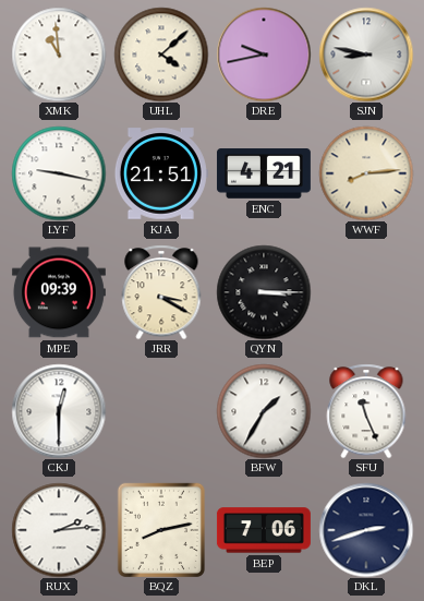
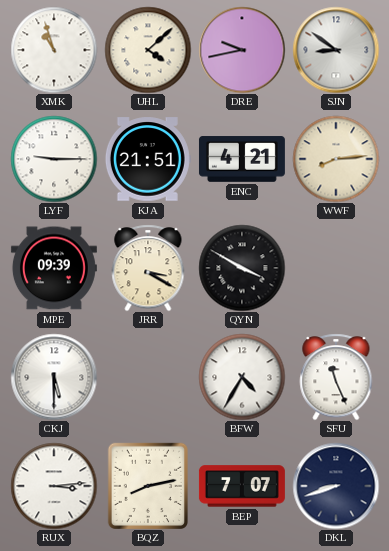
XMK: 10:59 -> 10:57
SJN: 8:47 -> 8:51
LYF: 9:17 -> 9:15
QYN: 3:15 -> 3:50
CKJ: 12:30 -> 5:30
BFW: 1:35 -> 4:35
RUX: 2:14 -> 3:14
BEP: 7:06 -> 7:07
DKL: 2:42 -> 8:42
